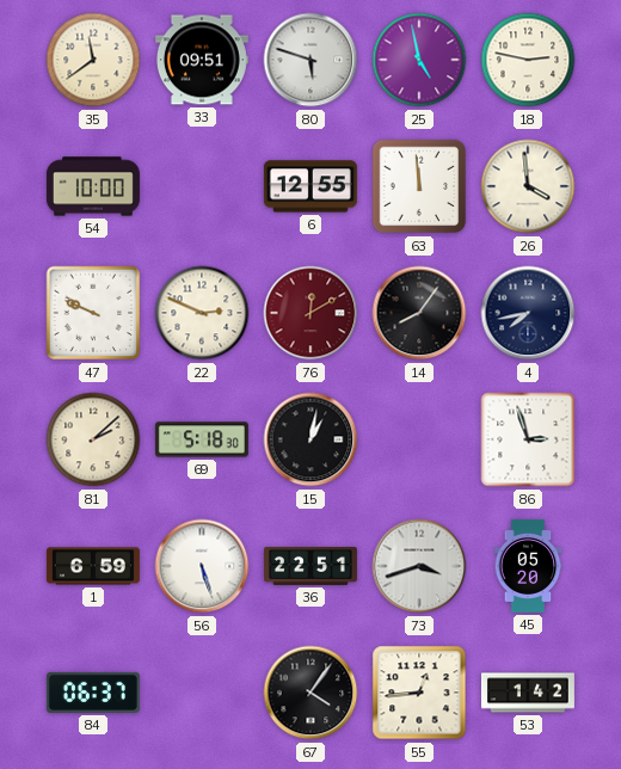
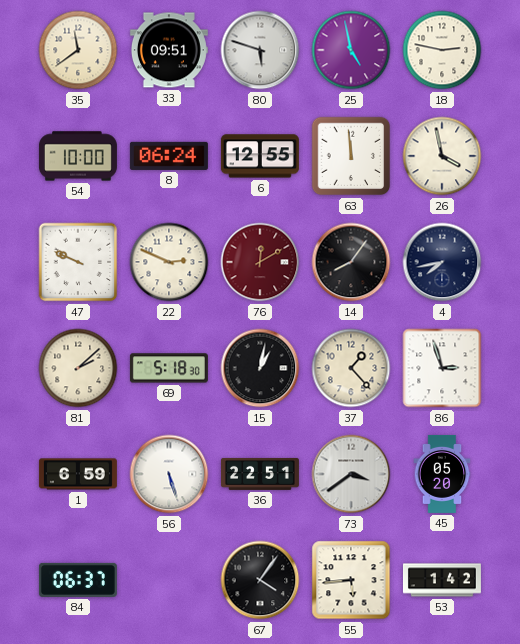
8: none -> 06:24
26: 3:59 -> 3:58
37: none -> 1:23
73: 3:42 -> 3:39
55: 12:44 -> 5:44
